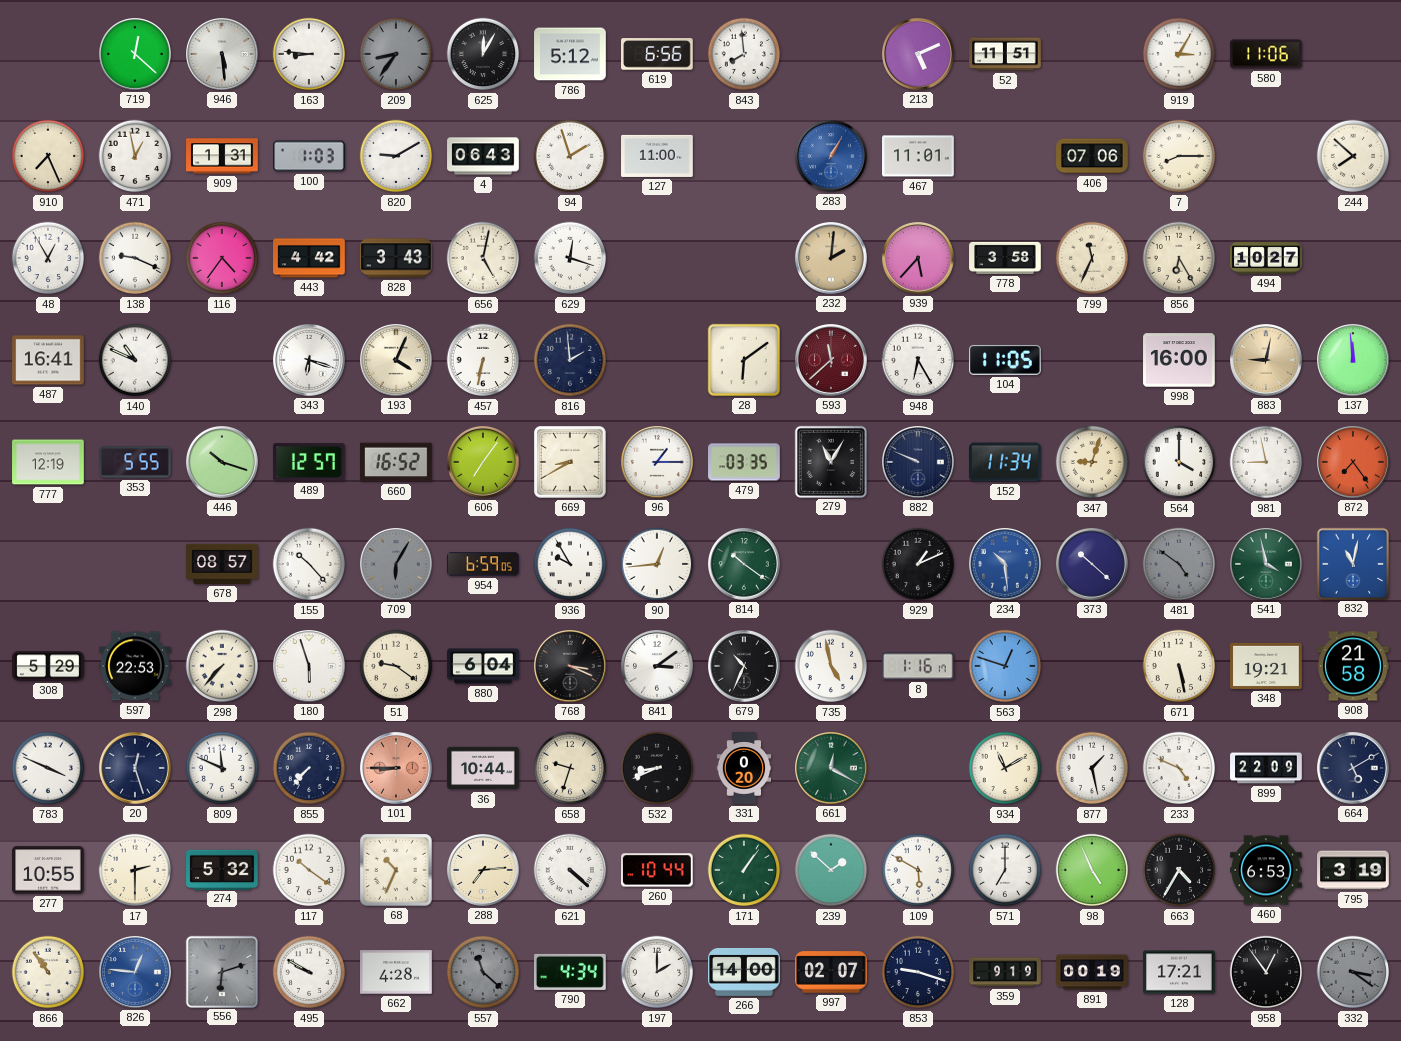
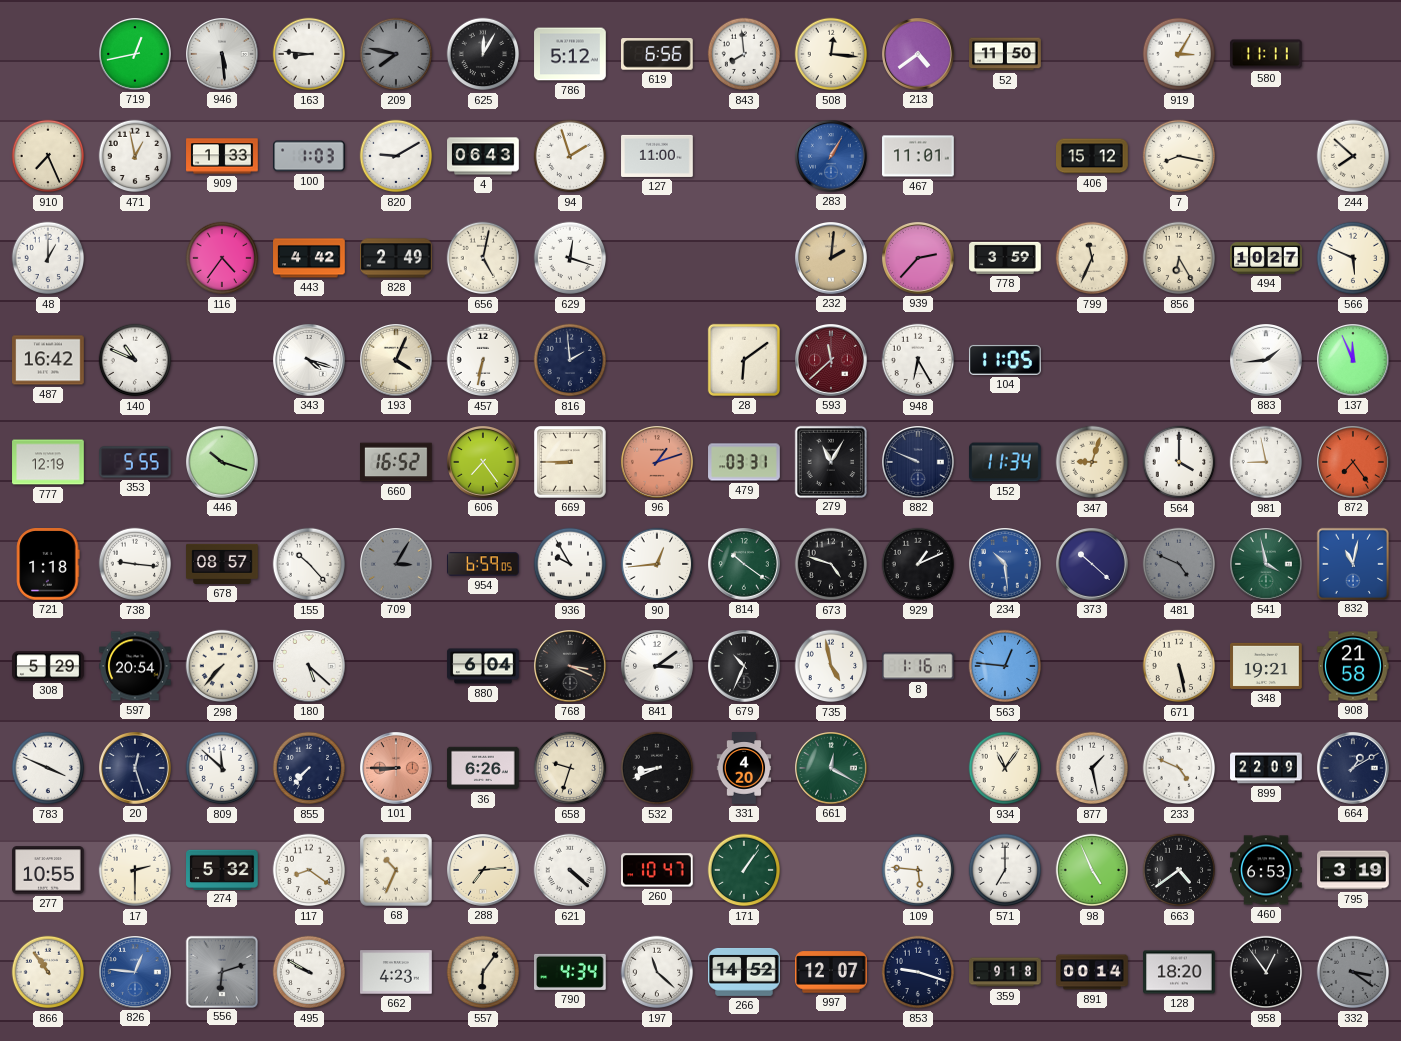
719: 12:22 -> 12:43
209: 8:36 -> 7:47
508: none -> 12:16
213: 5:11 -> 4:39
52: 11:51 -> 11:50
580: 11:06 -> 11:11
909: 1:31 -> 1:33
406: 07:06 -> 15:12
7: 8:15 -> 8:17
48: 12:55 -> 1:00
138: 9:19 -> none
828: 3:43 -> 2:49
939: 5:37 -> 2:37
778: 3:58 -> 3:59
566: none -> 5:49
487: 16:41 -> 16:42
343: 6:18 -> 4:18
998: 16:00 -> none
883: 9:02 -> 1:44
883 dial: champagne -> white
137: 11:59 -> 11:56
489: 12:57 -> none
606: 7:06 -> 7:24
669: 8:40 -> 8:45
96: 1:15 -> 1:12
96 dial: white -> salmon
479: 03:35 -> 03:31
721: none -> 1:18
738: none -> 9:16
709: 6:05 -> 3:05
673: none -> 4:48
481: 4:51 -> 4:49
597: 22:53 -> 20:54
180: 5:57 -> 5:22
51: 9:21 -> none
563: 12:48 -> 12:46
809: 11:49 -> 11:52
36: 10:44 -> 6:26
331: 0:20 -> 4:20
934: 11:10 -> 11:06
664: 5:10 -> 1:10
117: 10:21 -> 8:21
260: 10:44 -> 10:47
239: 1:52 -> none
109: 5:50 -> 5:46
663: 4:35 -> 4:39
662: 4:28 -> 4:23
557: 11:22 -> 6:06
557 dial: grey -> cream
197: 2:00 -> 11:22
266: 14:00 -> 14:52
997: 02:07 -> 12:07
359: 9:19 -> 9:18
891: 00:19 -> 00:14
128: 17:21 -> 18:20
